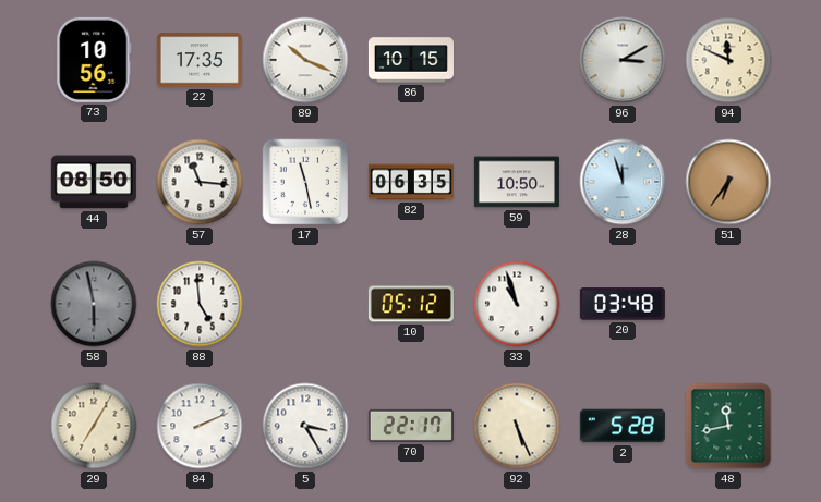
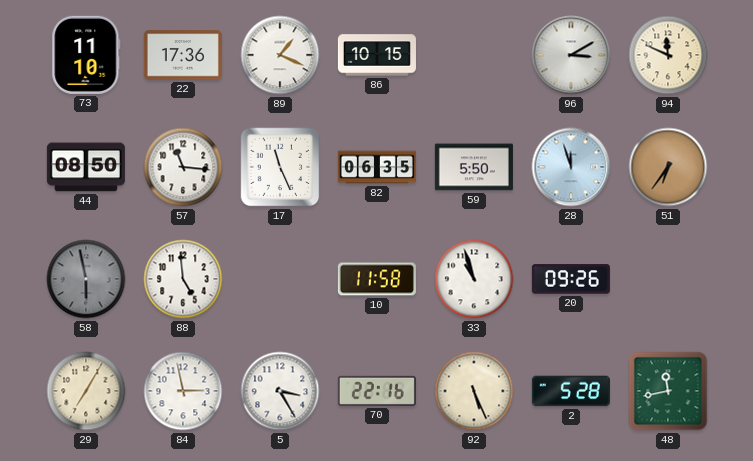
73: 10:56 -> 11:10
22: 17:35 -> 17:36
89: 10:19 -> 1:19
17: 11:28 -> 11:26
59: 10:50 -> 5:50
10: 05:12 -> 11:58
20: 03:48 -> 09:26
84: 2:11 -> 2:58
70: 22:17 -> 22:16
